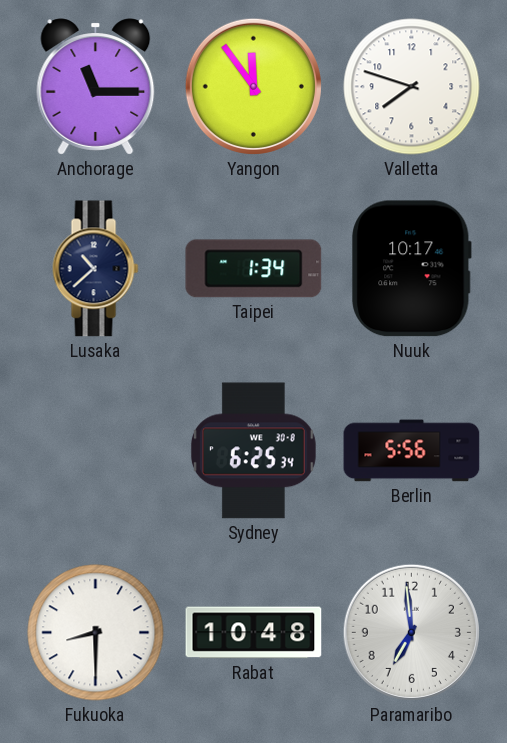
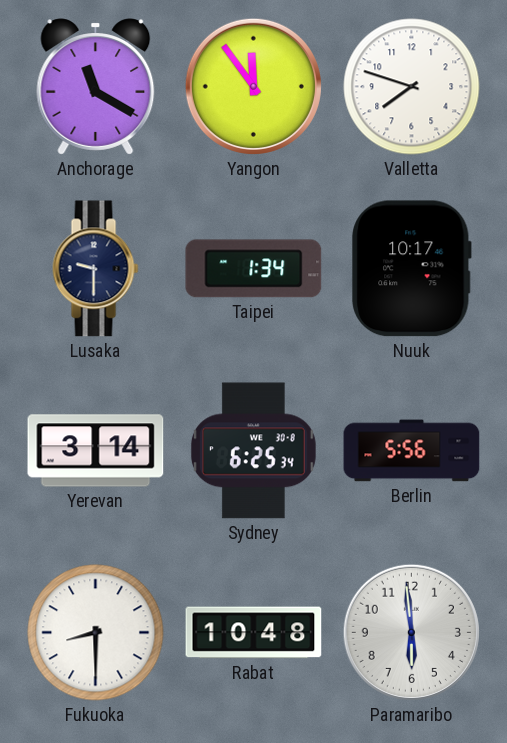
Anchorage: 11:15 -> 11:20
Lusaka: 10:38 -> 9:30
Yerevan: none -> 3:14
Paramaribo: 6:59 -> 5:59
